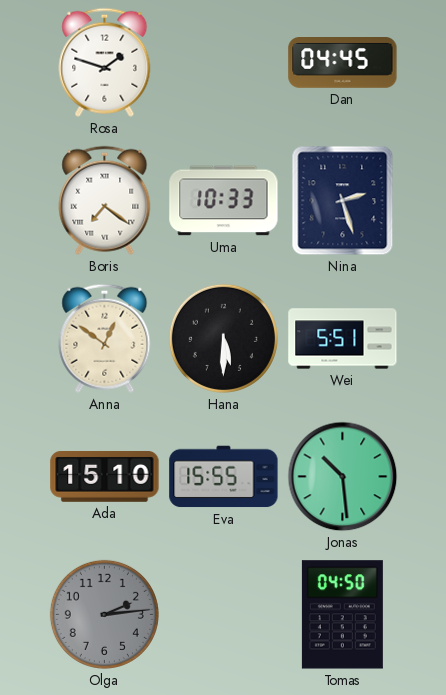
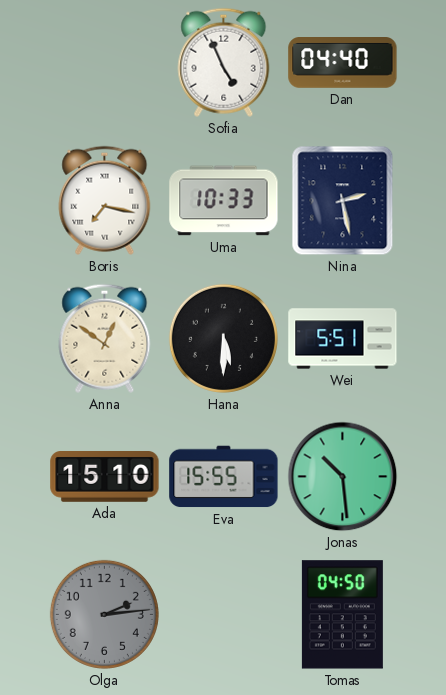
Rosa: 1:48 -> none
Sofia: none -> 4:56
Dan: 04:45 -> 04:40
Boris: 7:21 -> 7:17
Nina: 2:27 -> 2:28
